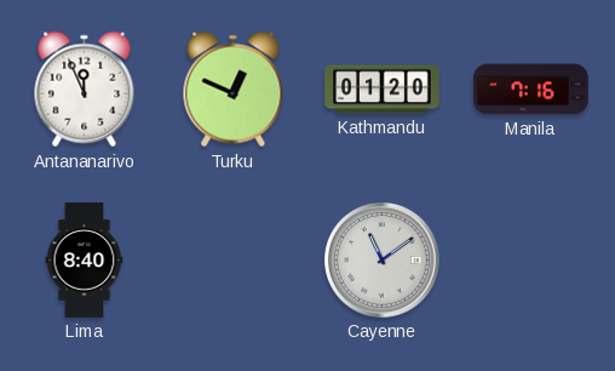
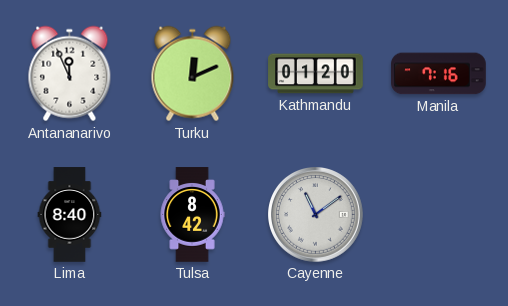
Turku: 12:49 -> 12:11
Tulsa: none -> 8:42
